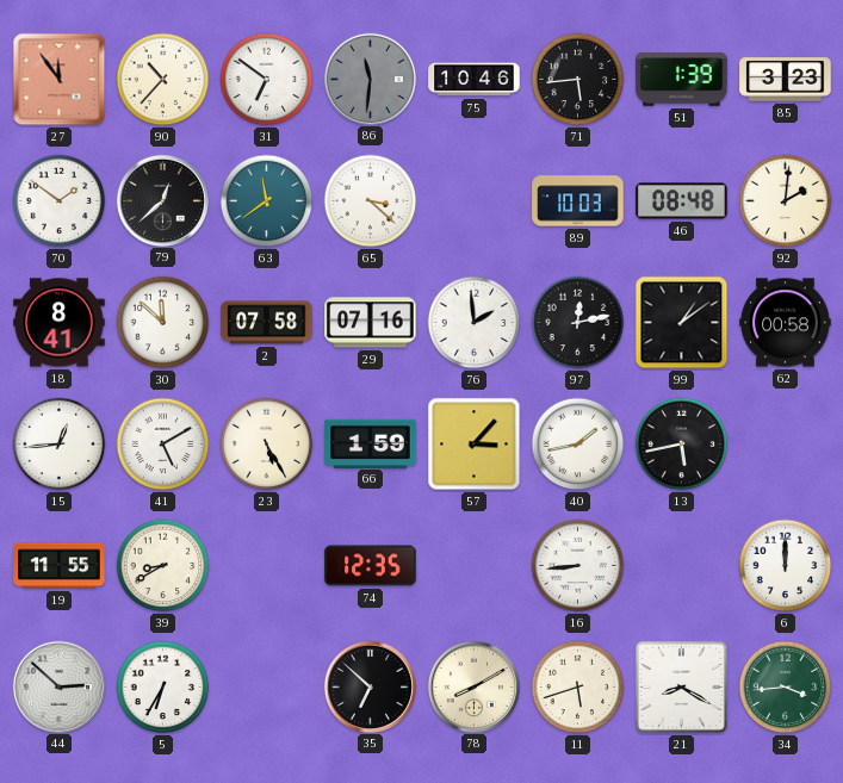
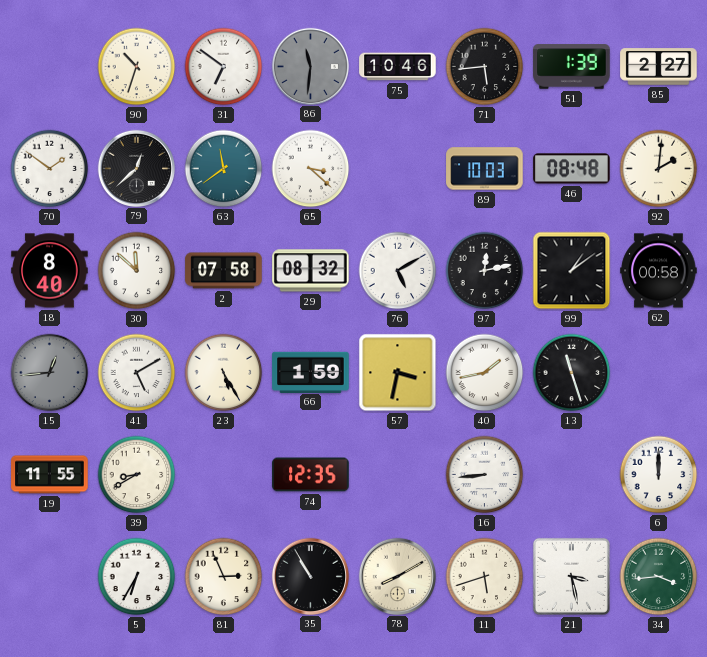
27: 11:54 -> none
90: 10:37 -> 10:33
85: 3:23 -> 2:27
18: 8:41 -> 8:40
29: 07:16 -> 08:32
76: 1:59 -> 5:10
15 dial: white -> grey
57: 3:07 -> 3:32
13: 5:43 -> 11:27
44: 2:52 -> none
81: none -> 2:56
35: 6:52 -> 10:55
21: 8:20 -> 3:28
